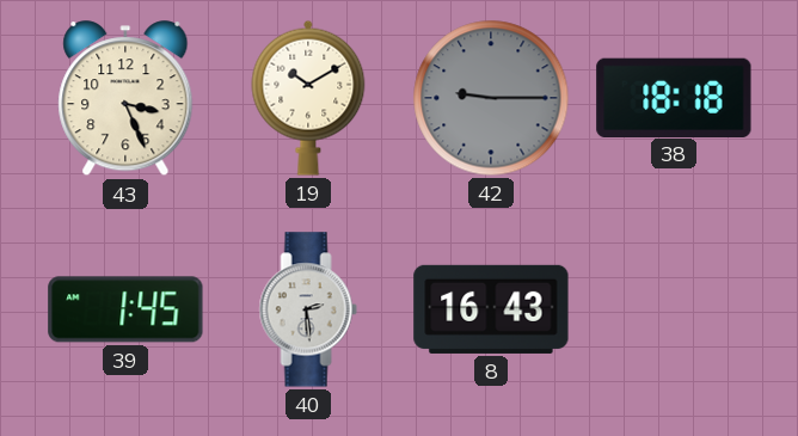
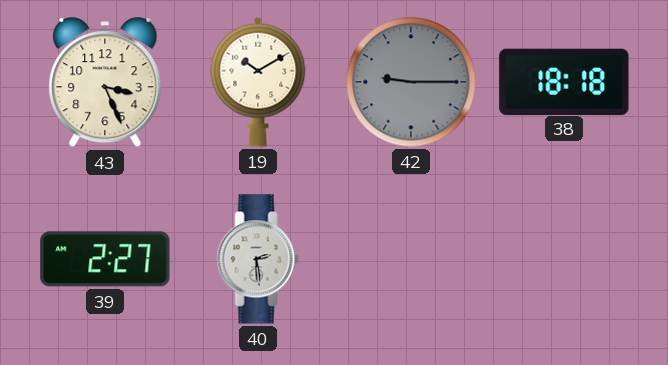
39: 1:45 -> 2:27
8: 16:43 -> none
